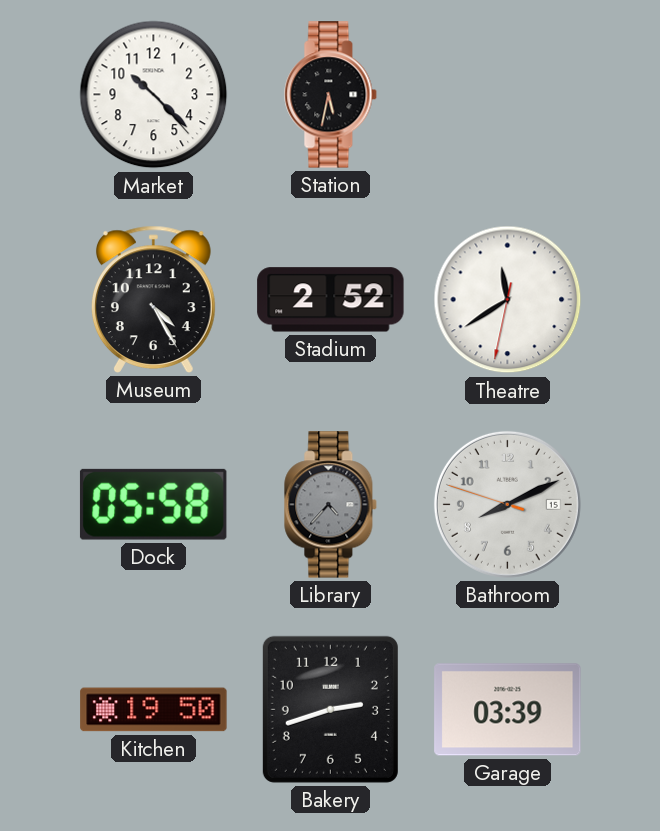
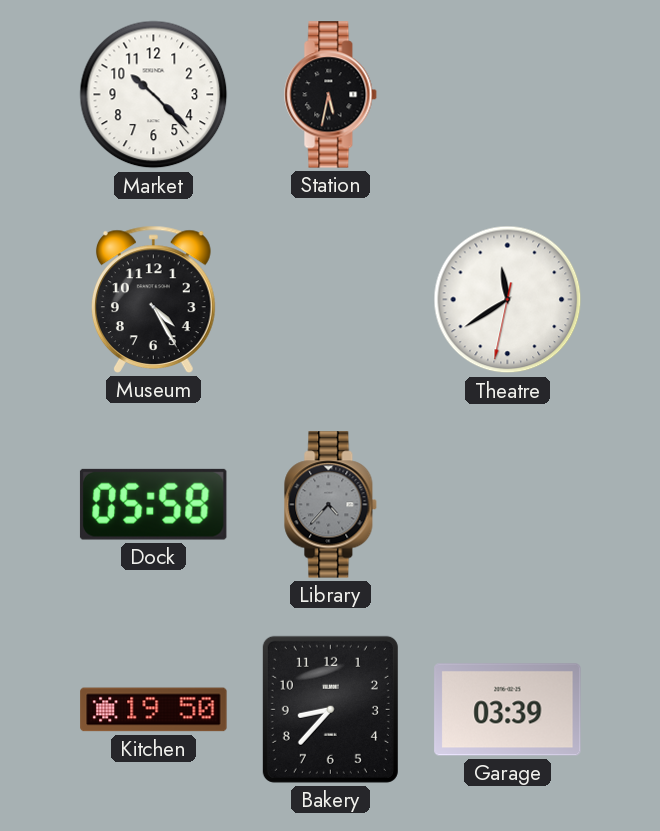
Stadium: 2:52 -> none
Bathroom: 8:10 -> none
Bakery: 2:42 -> 8:37
